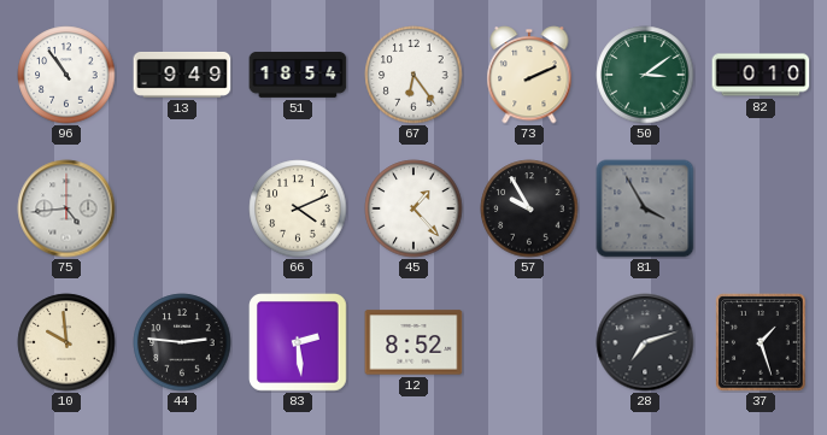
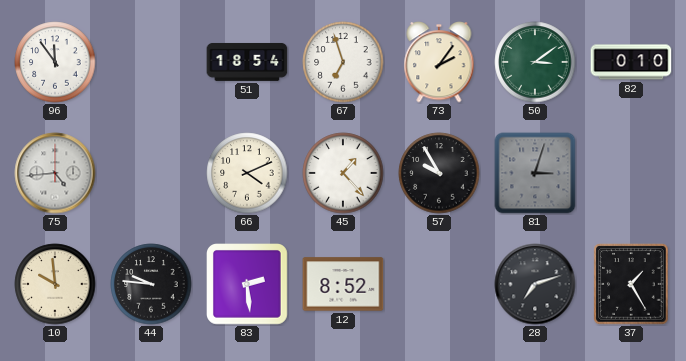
96: 10:54 -> 11:54
13: 9:49 -> none
67: 6:24 -> 6:57
73: 2:11 -> 2:06
81: 3:55 -> 3:03
44: 2:46 -> 9:46
37: 1:27 -> 1:25
